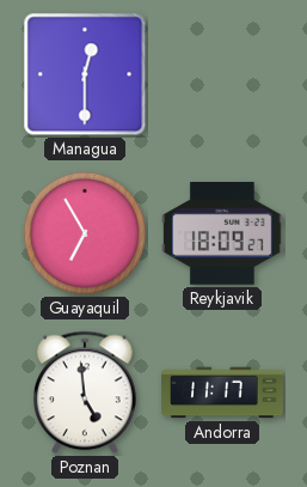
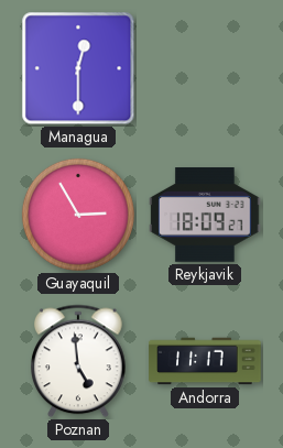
Guayaquil: 6:55 -> 2:55
